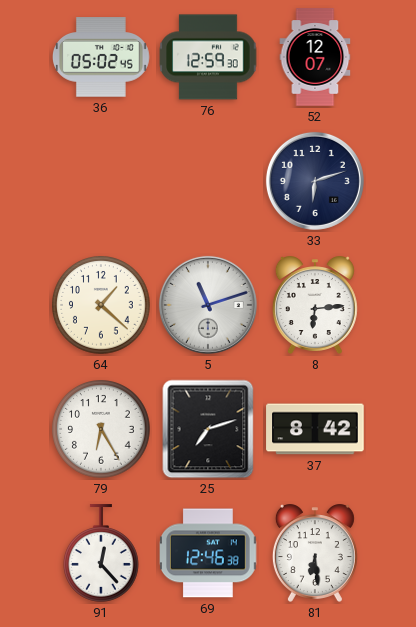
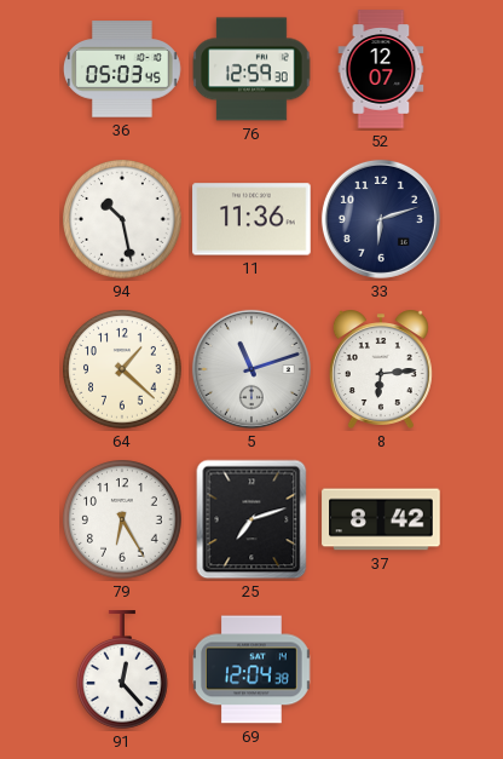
36: 05:02 -> 05:03
94: none -> 10:28
11: none -> 11:36
69: 12:46 -> 12:04
81: 6:29 -> none
